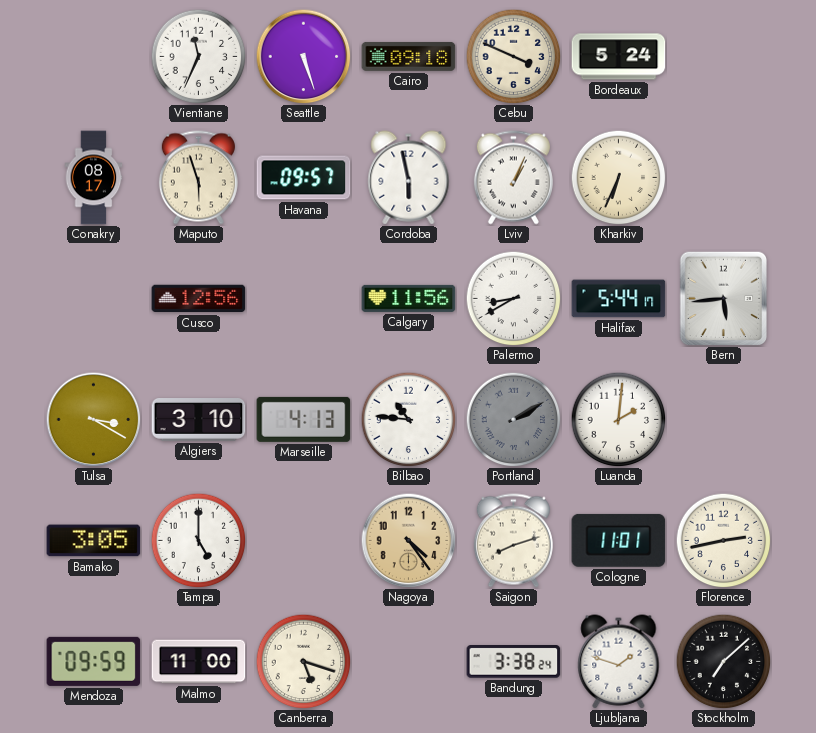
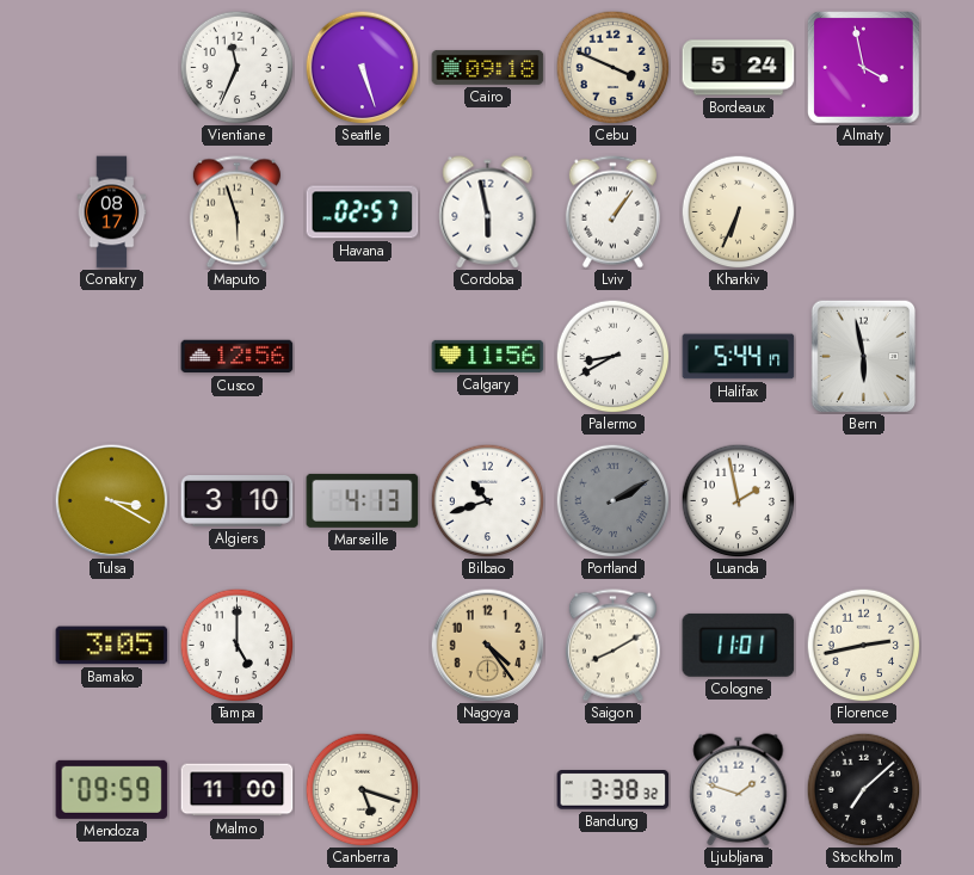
Almaty: none -> 3:58
Havana: 09:57 -> 02:57
Lviv: 1:04 -> 1:06
Bern: 5:44 -> 5:58
Bilbao: 10:46 -> 10:42
Luanda: 2:01 -> 1:58
Saigon: 8:12 -> 8:10
Bandung: 3:38:24 -> 3:38:32
